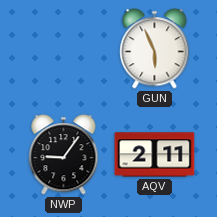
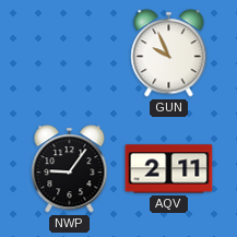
GUN: 5:56 -> 9:56
